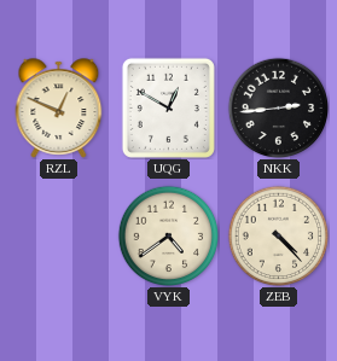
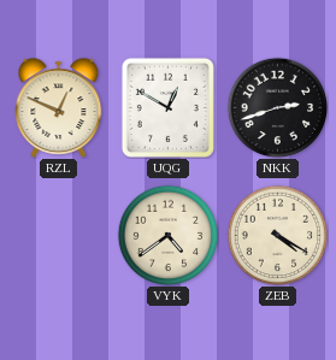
NKK: 2:44 -> 2:42
ZEB: 4:23 -> 4:20
